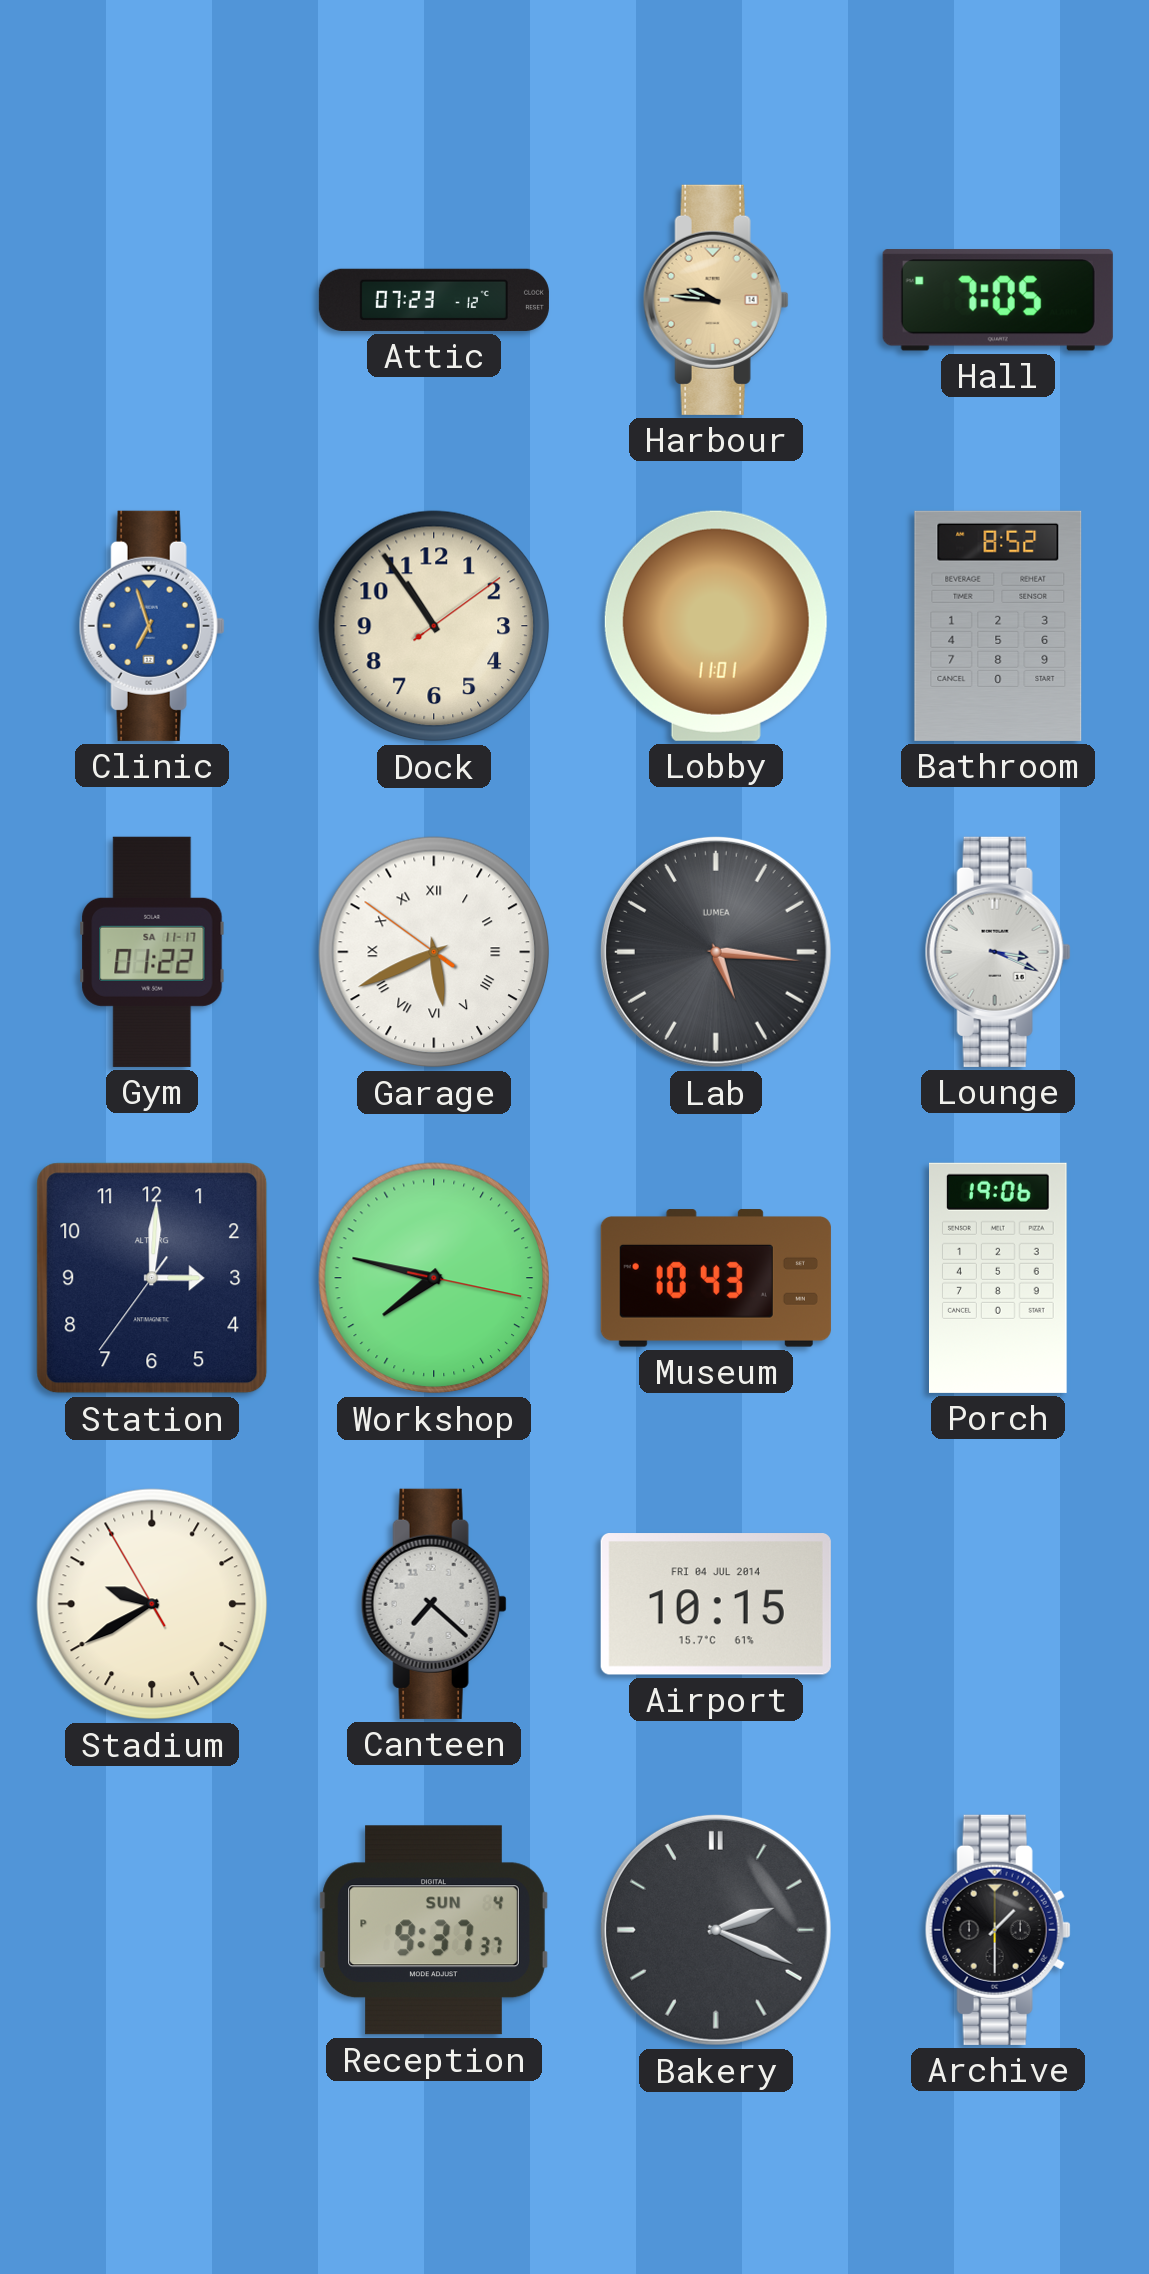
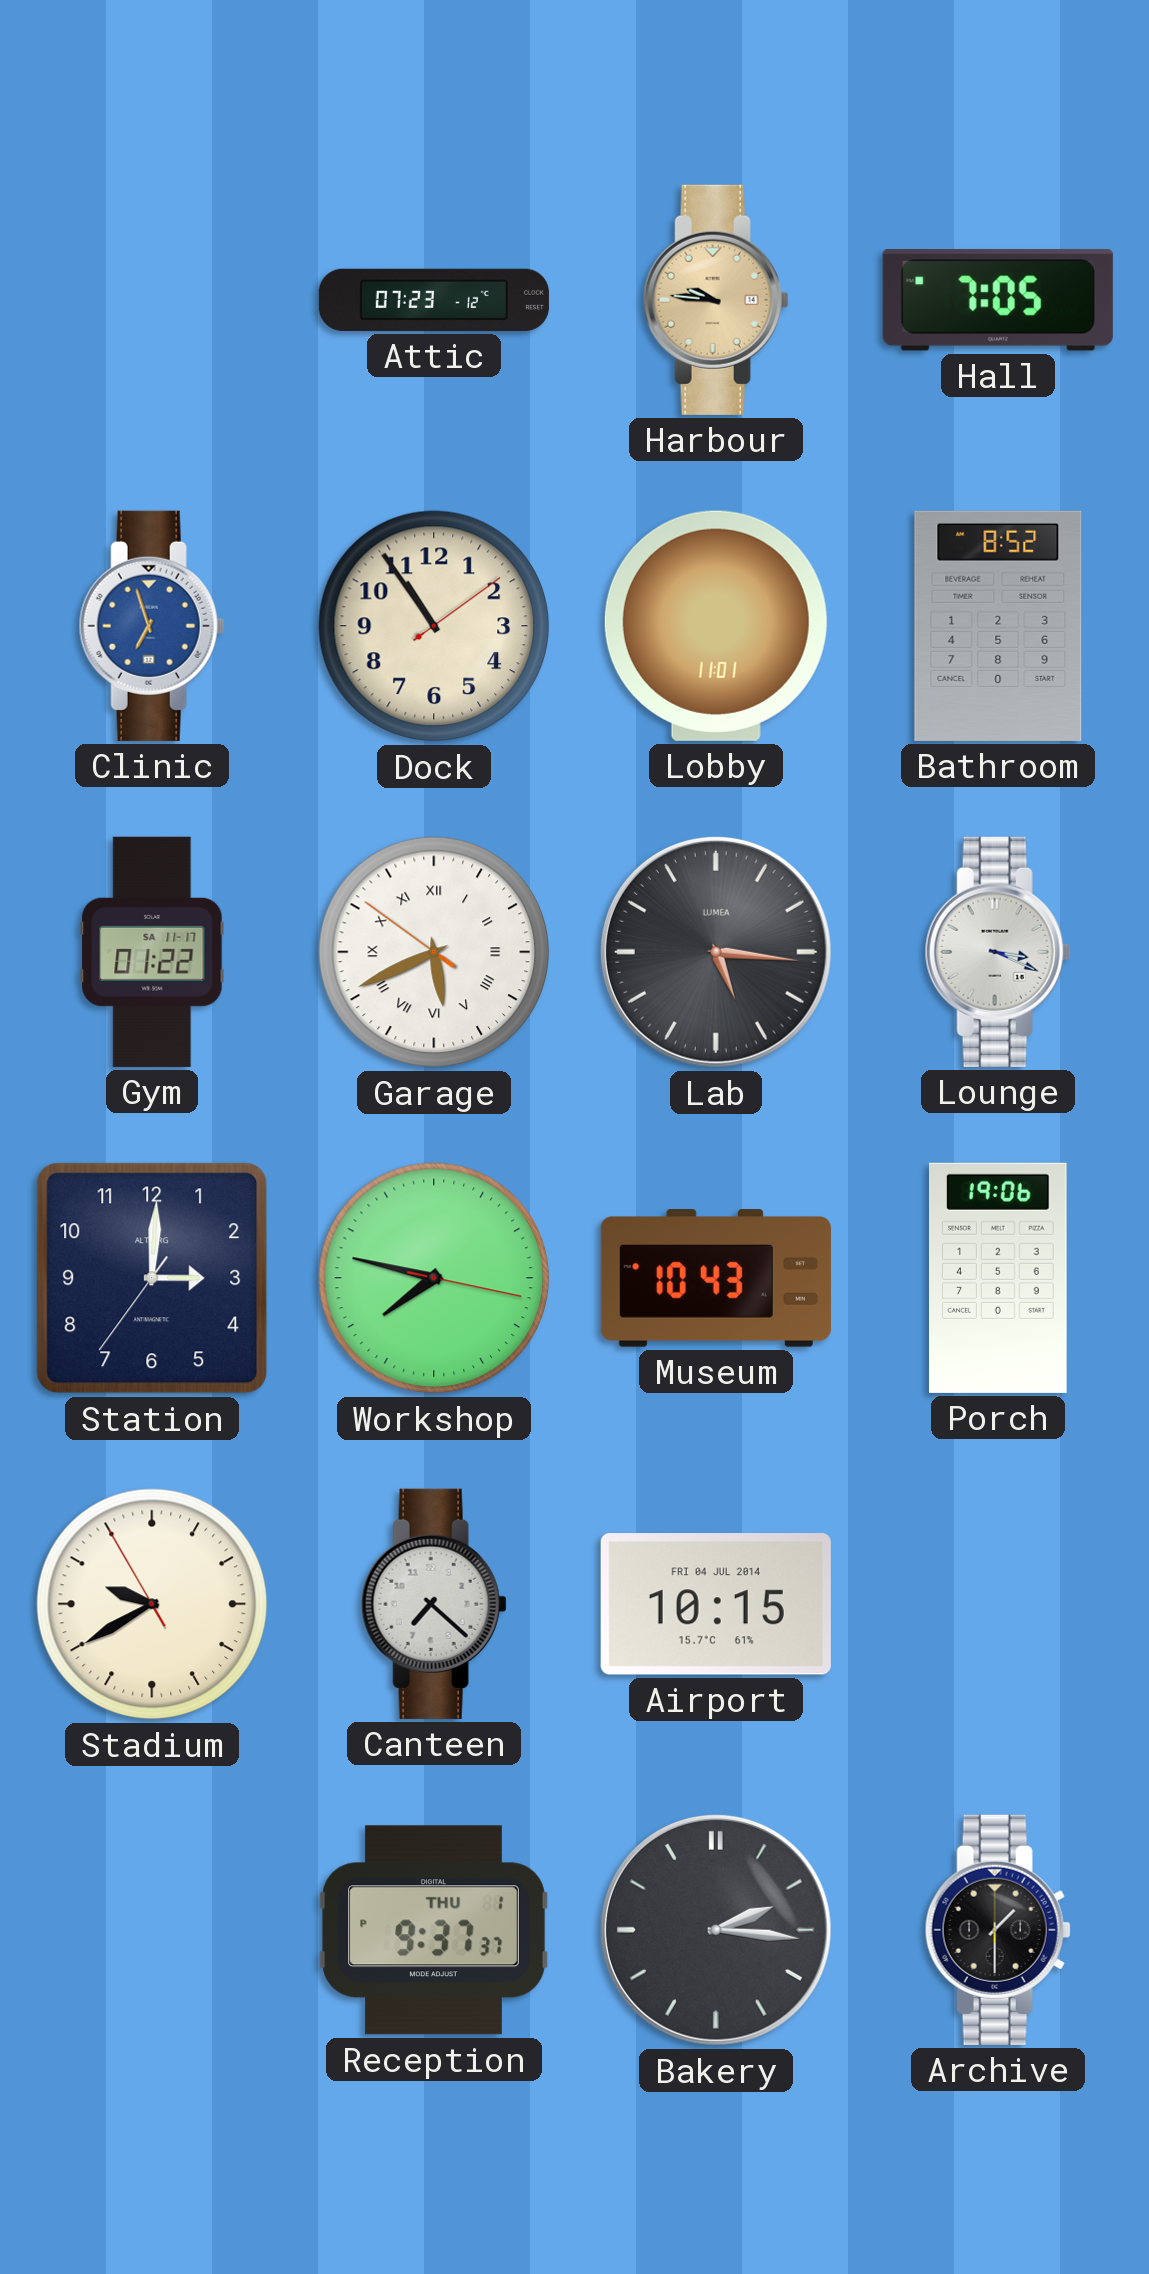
Reception date: SUN 4 -> THU 1
Bakery: 2:19 -> 2:16
